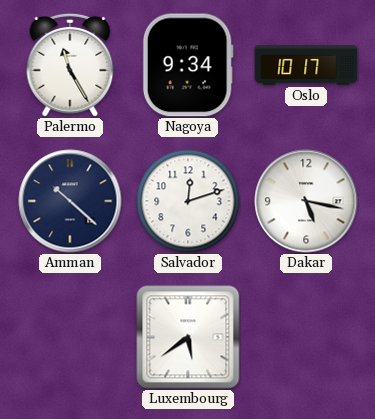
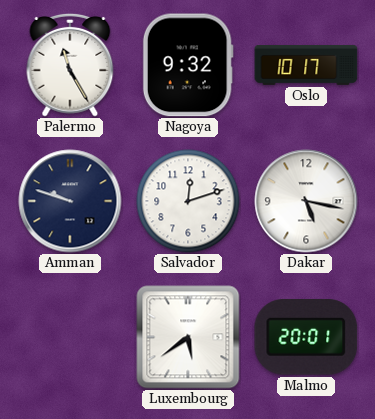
Nagoya: 9:34 -> 9:32
Amman: 10:22 -> 9:48
Malmo: none -> 20:01
